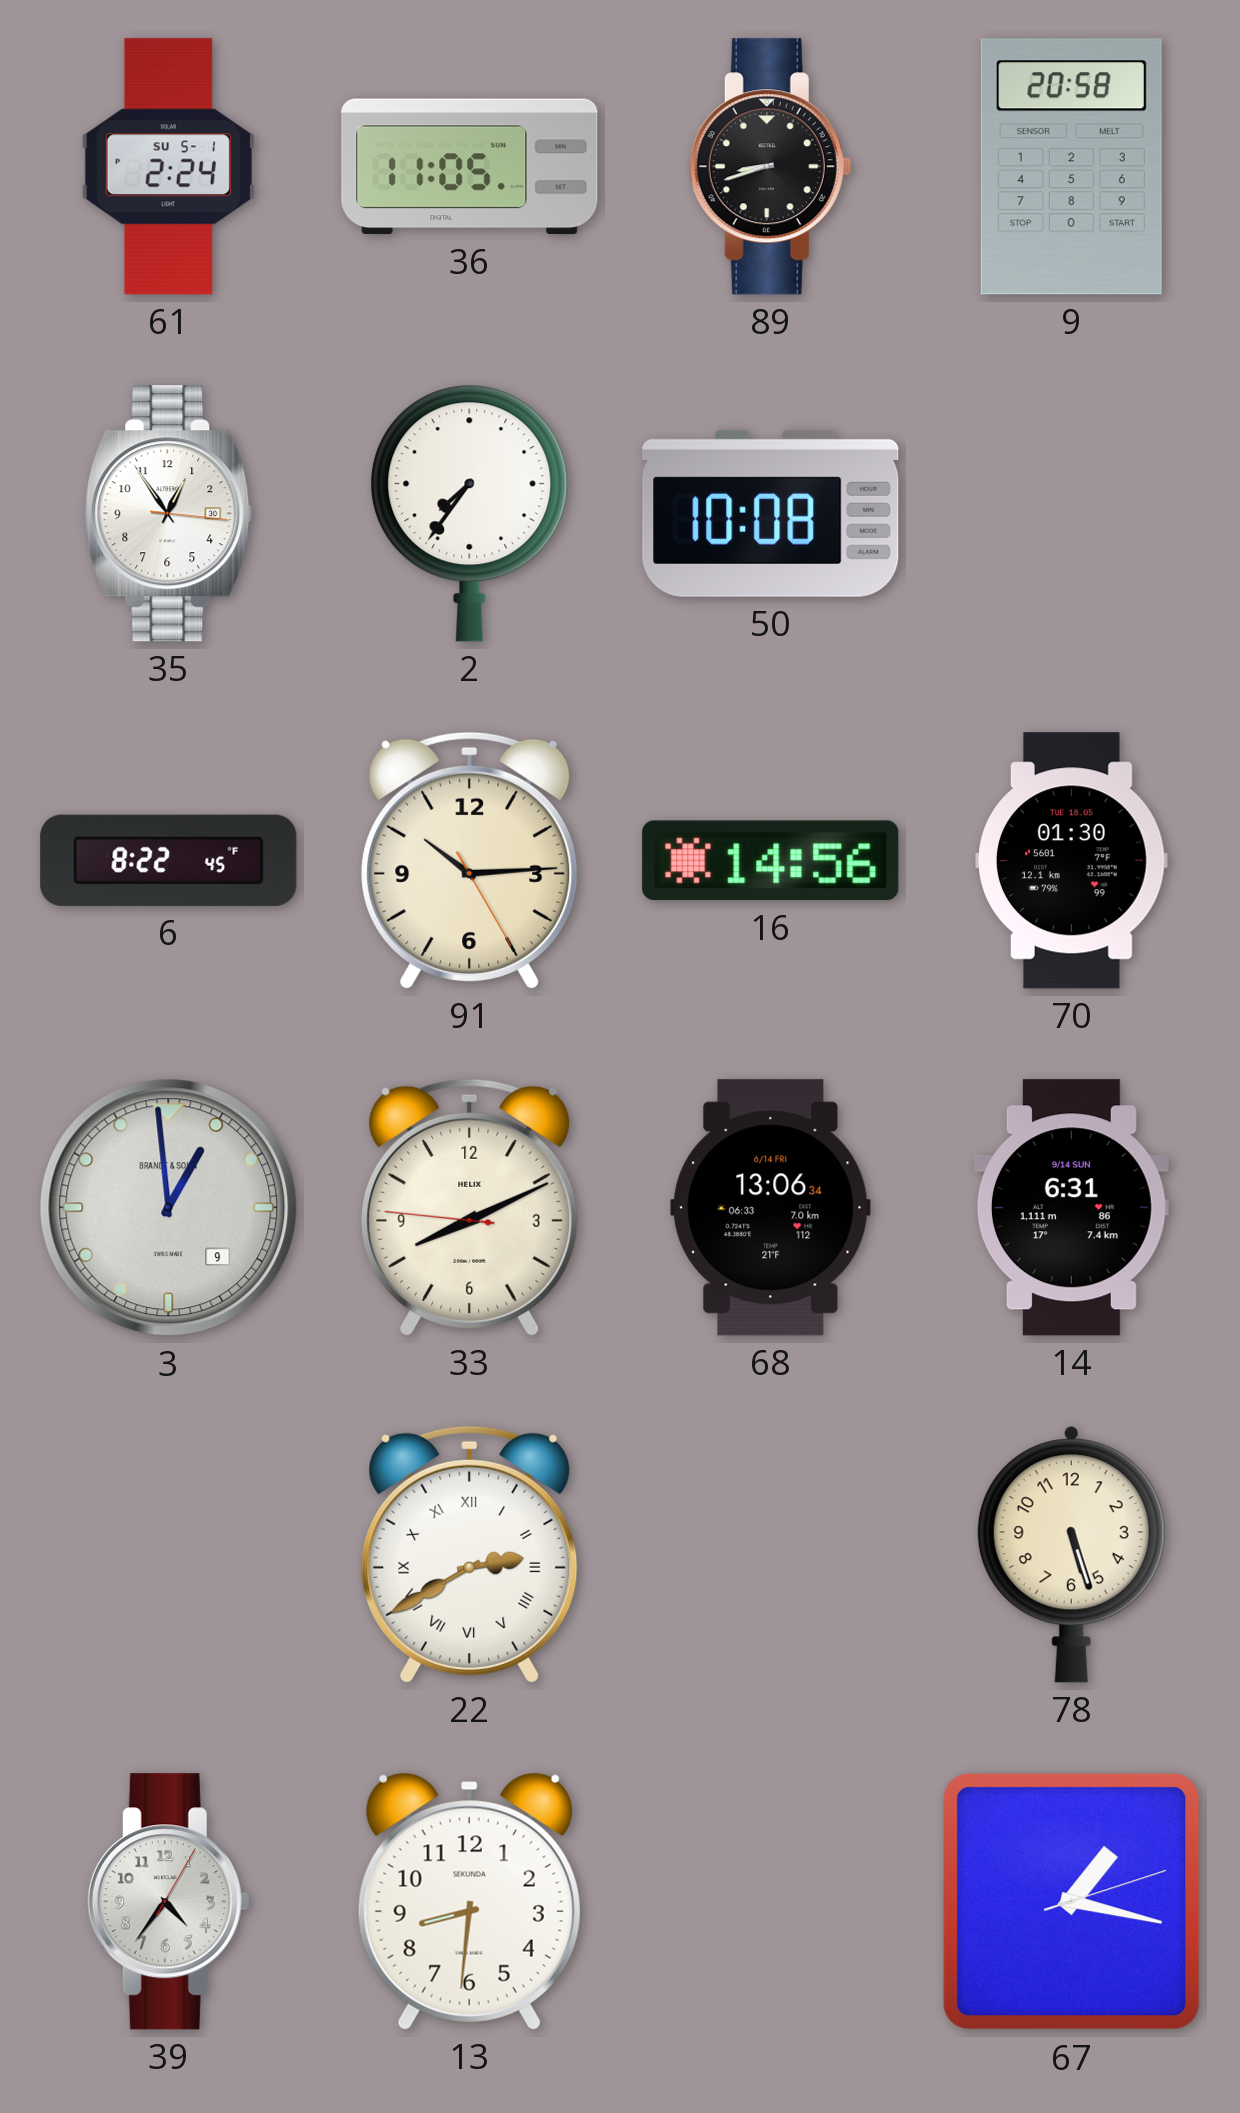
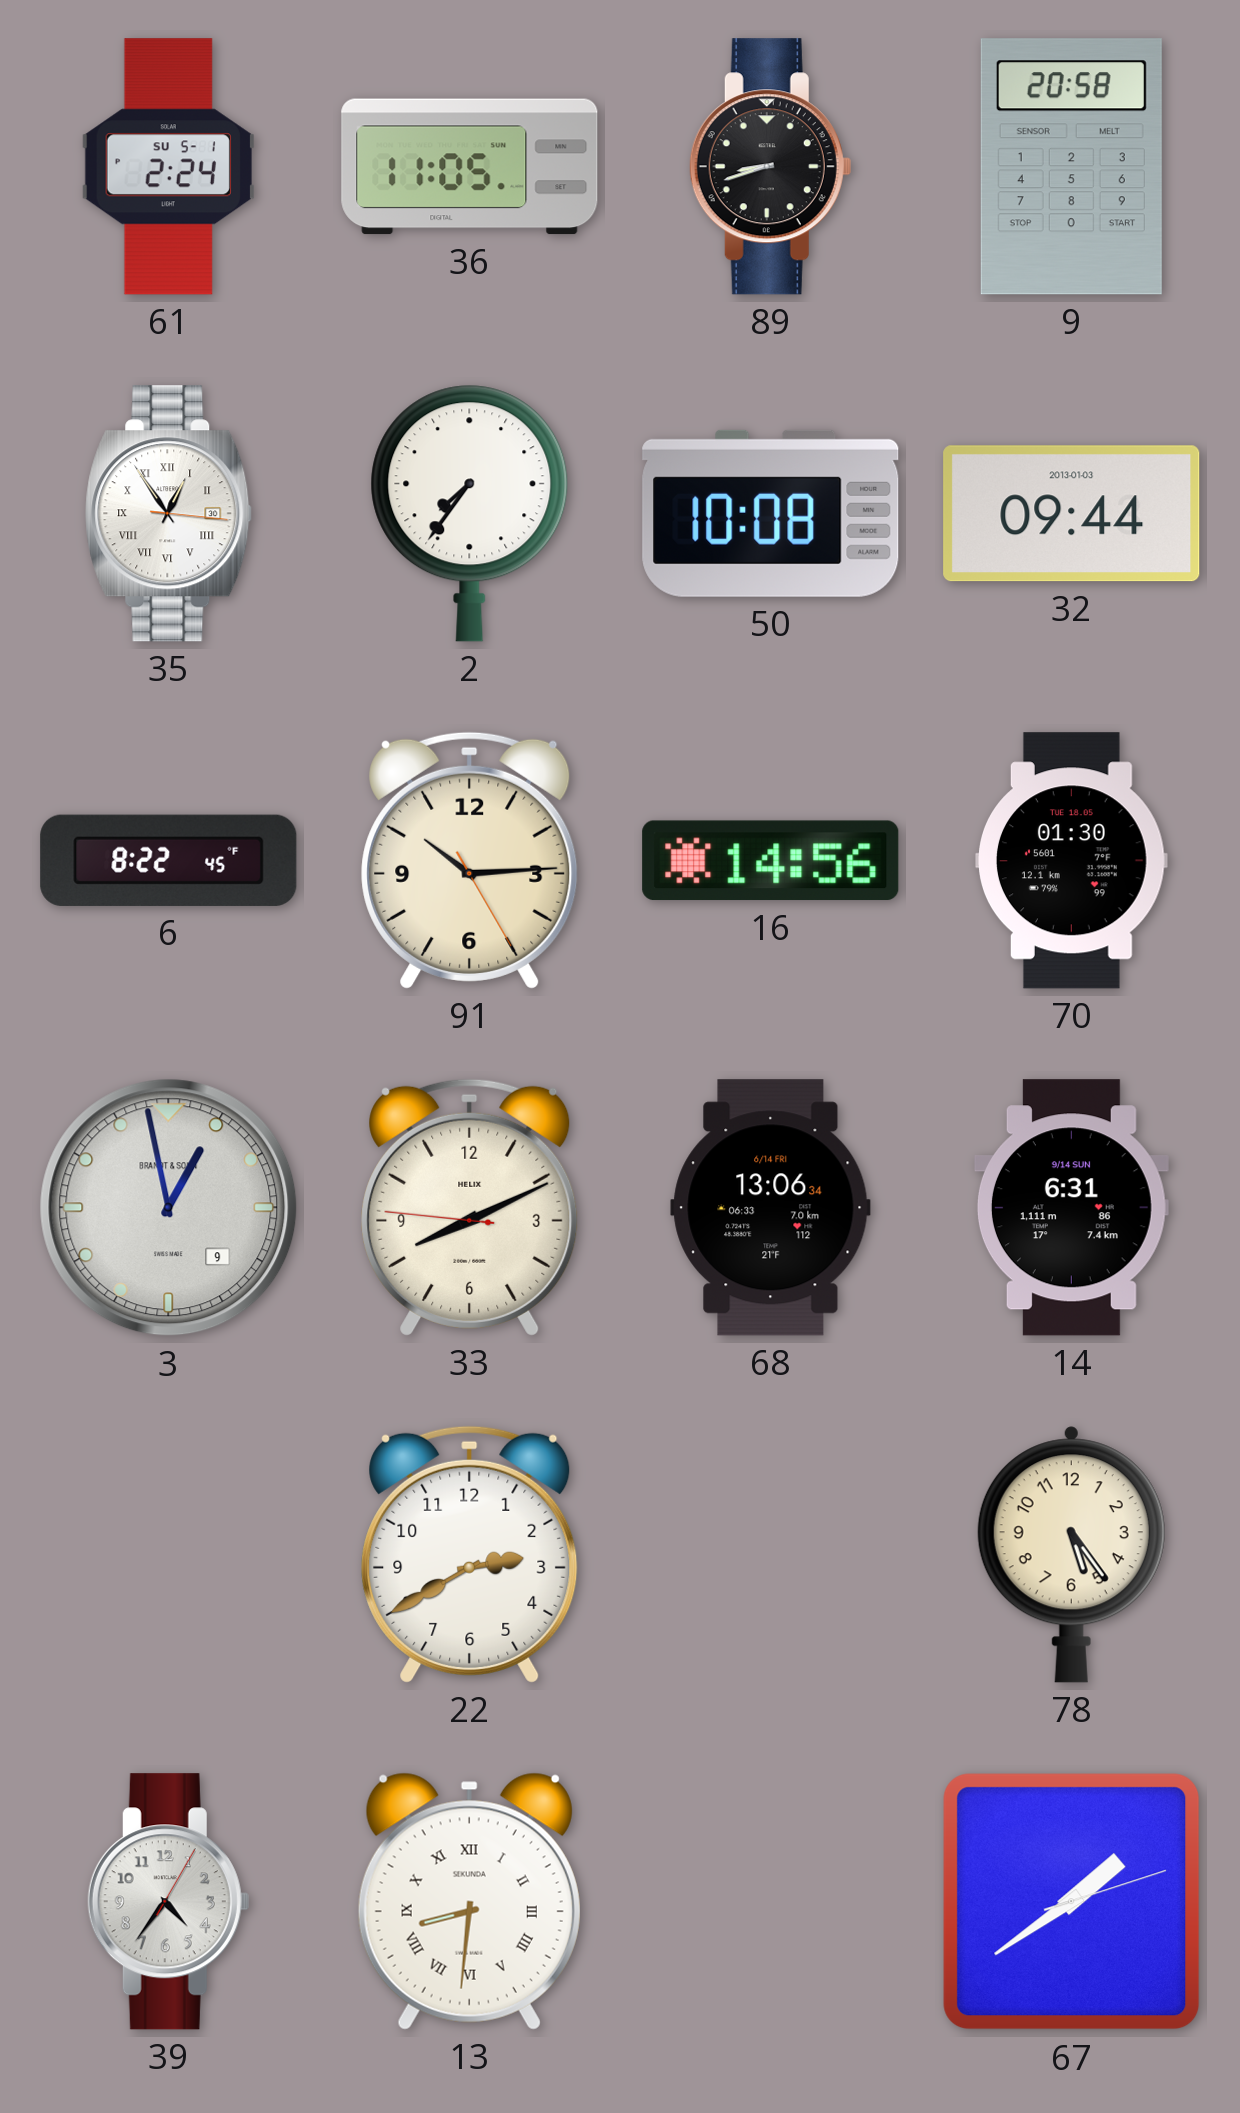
35 numerals: Arabic -> Roman
32: none -> 09:44
3: 12:59 -> 12:58
22 numerals: Roman -> Arabic
78: 5:27 -> 5:24
13 numerals: Arabic -> Roman
67: 1:17 -> 1:39
